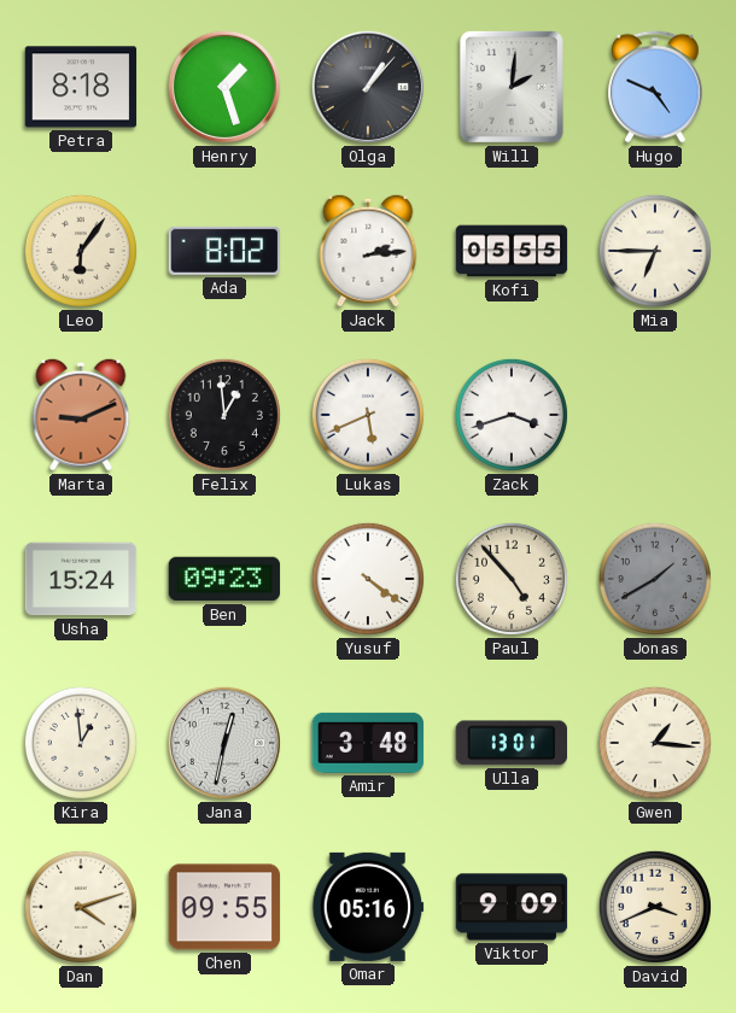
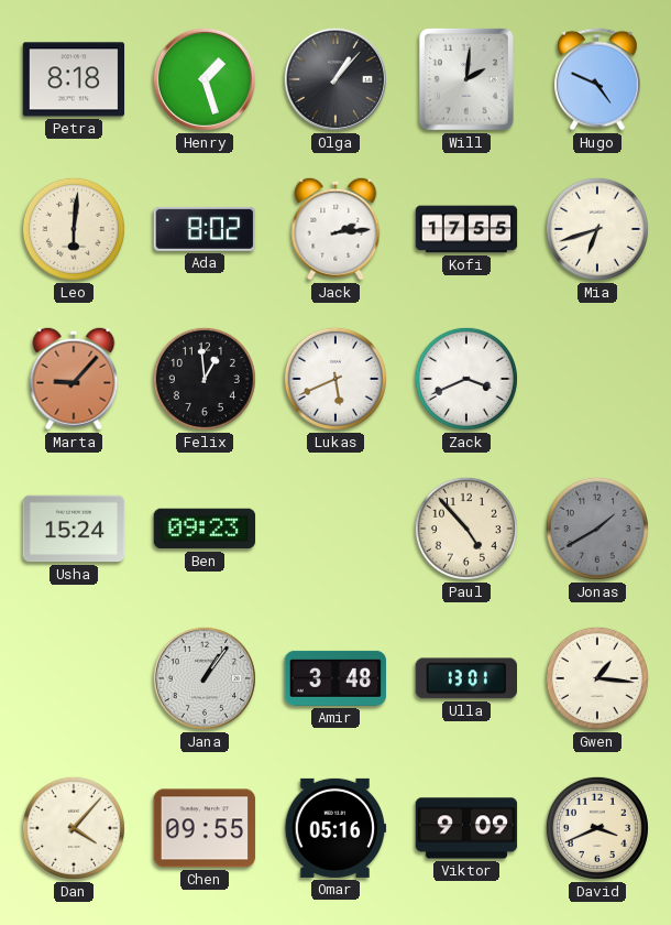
Leo: 6:06 -> 6:01
Kofi: 05:55 -> 17:55
Mia: 6:45 -> 6:42
Marta: 9:11 -> 9:07
Zack: 3:42 -> 3:41
Yusuf: 4:21 -> none
Kira: 12:59 -> none
Jana: 12:32 -> 1:06
Dan: 4:12 -> 4:07
